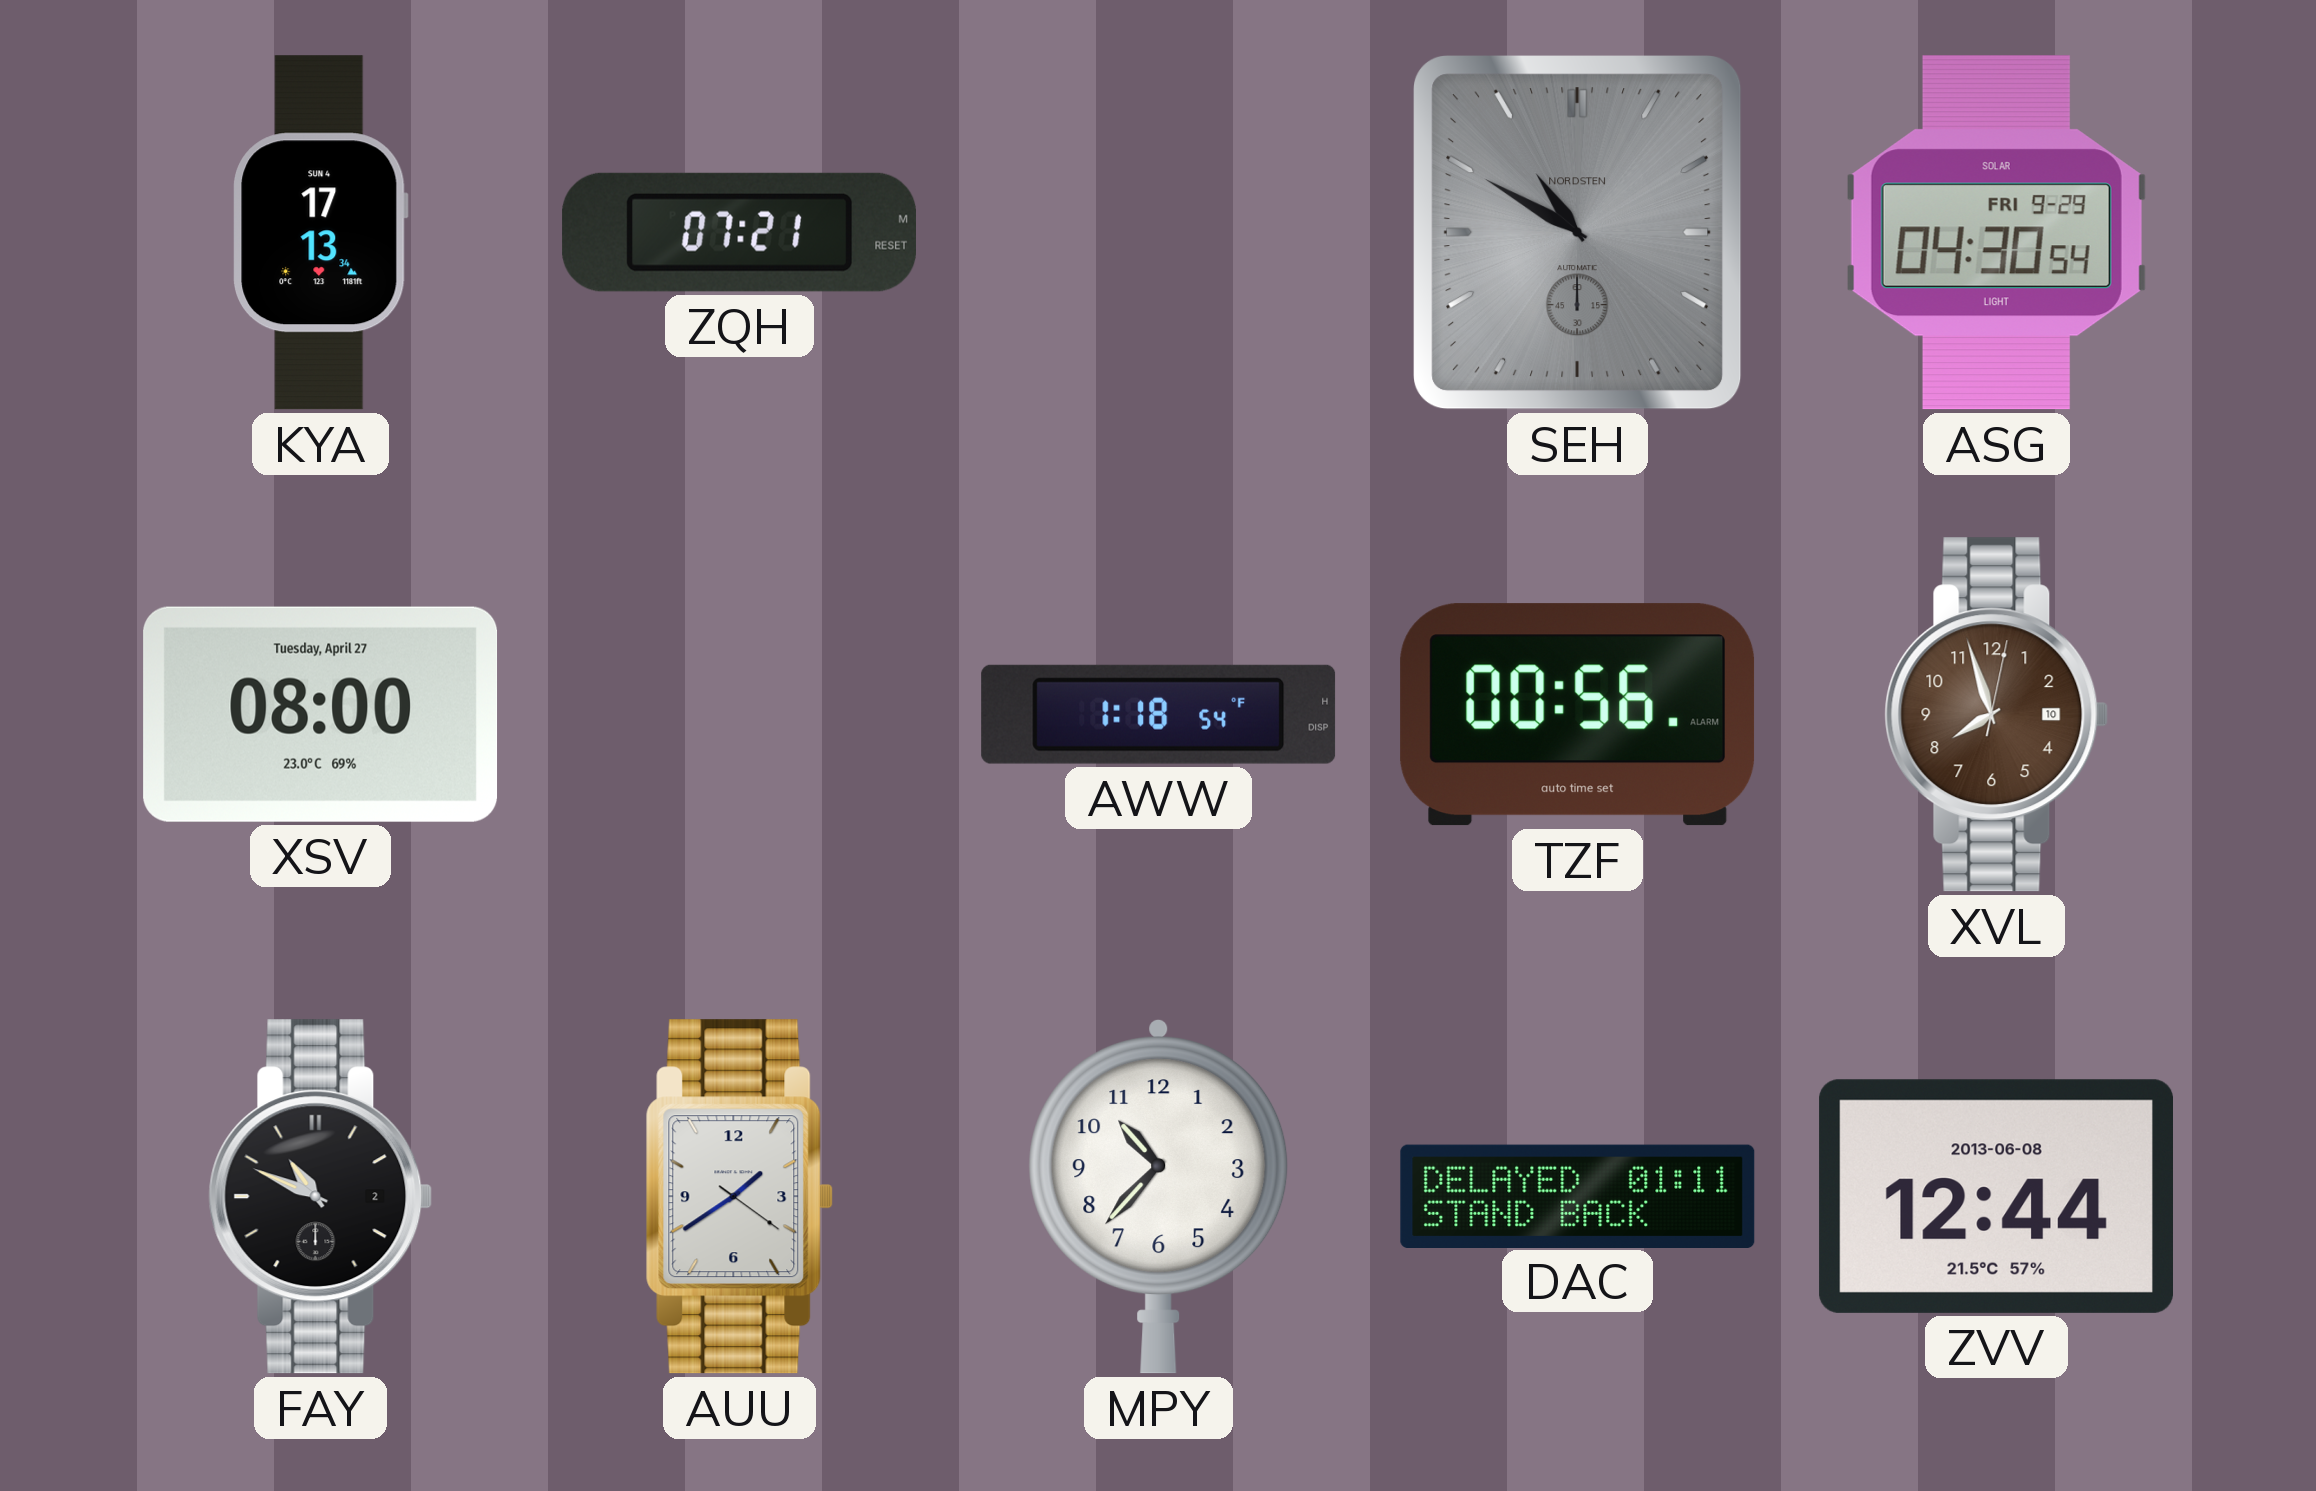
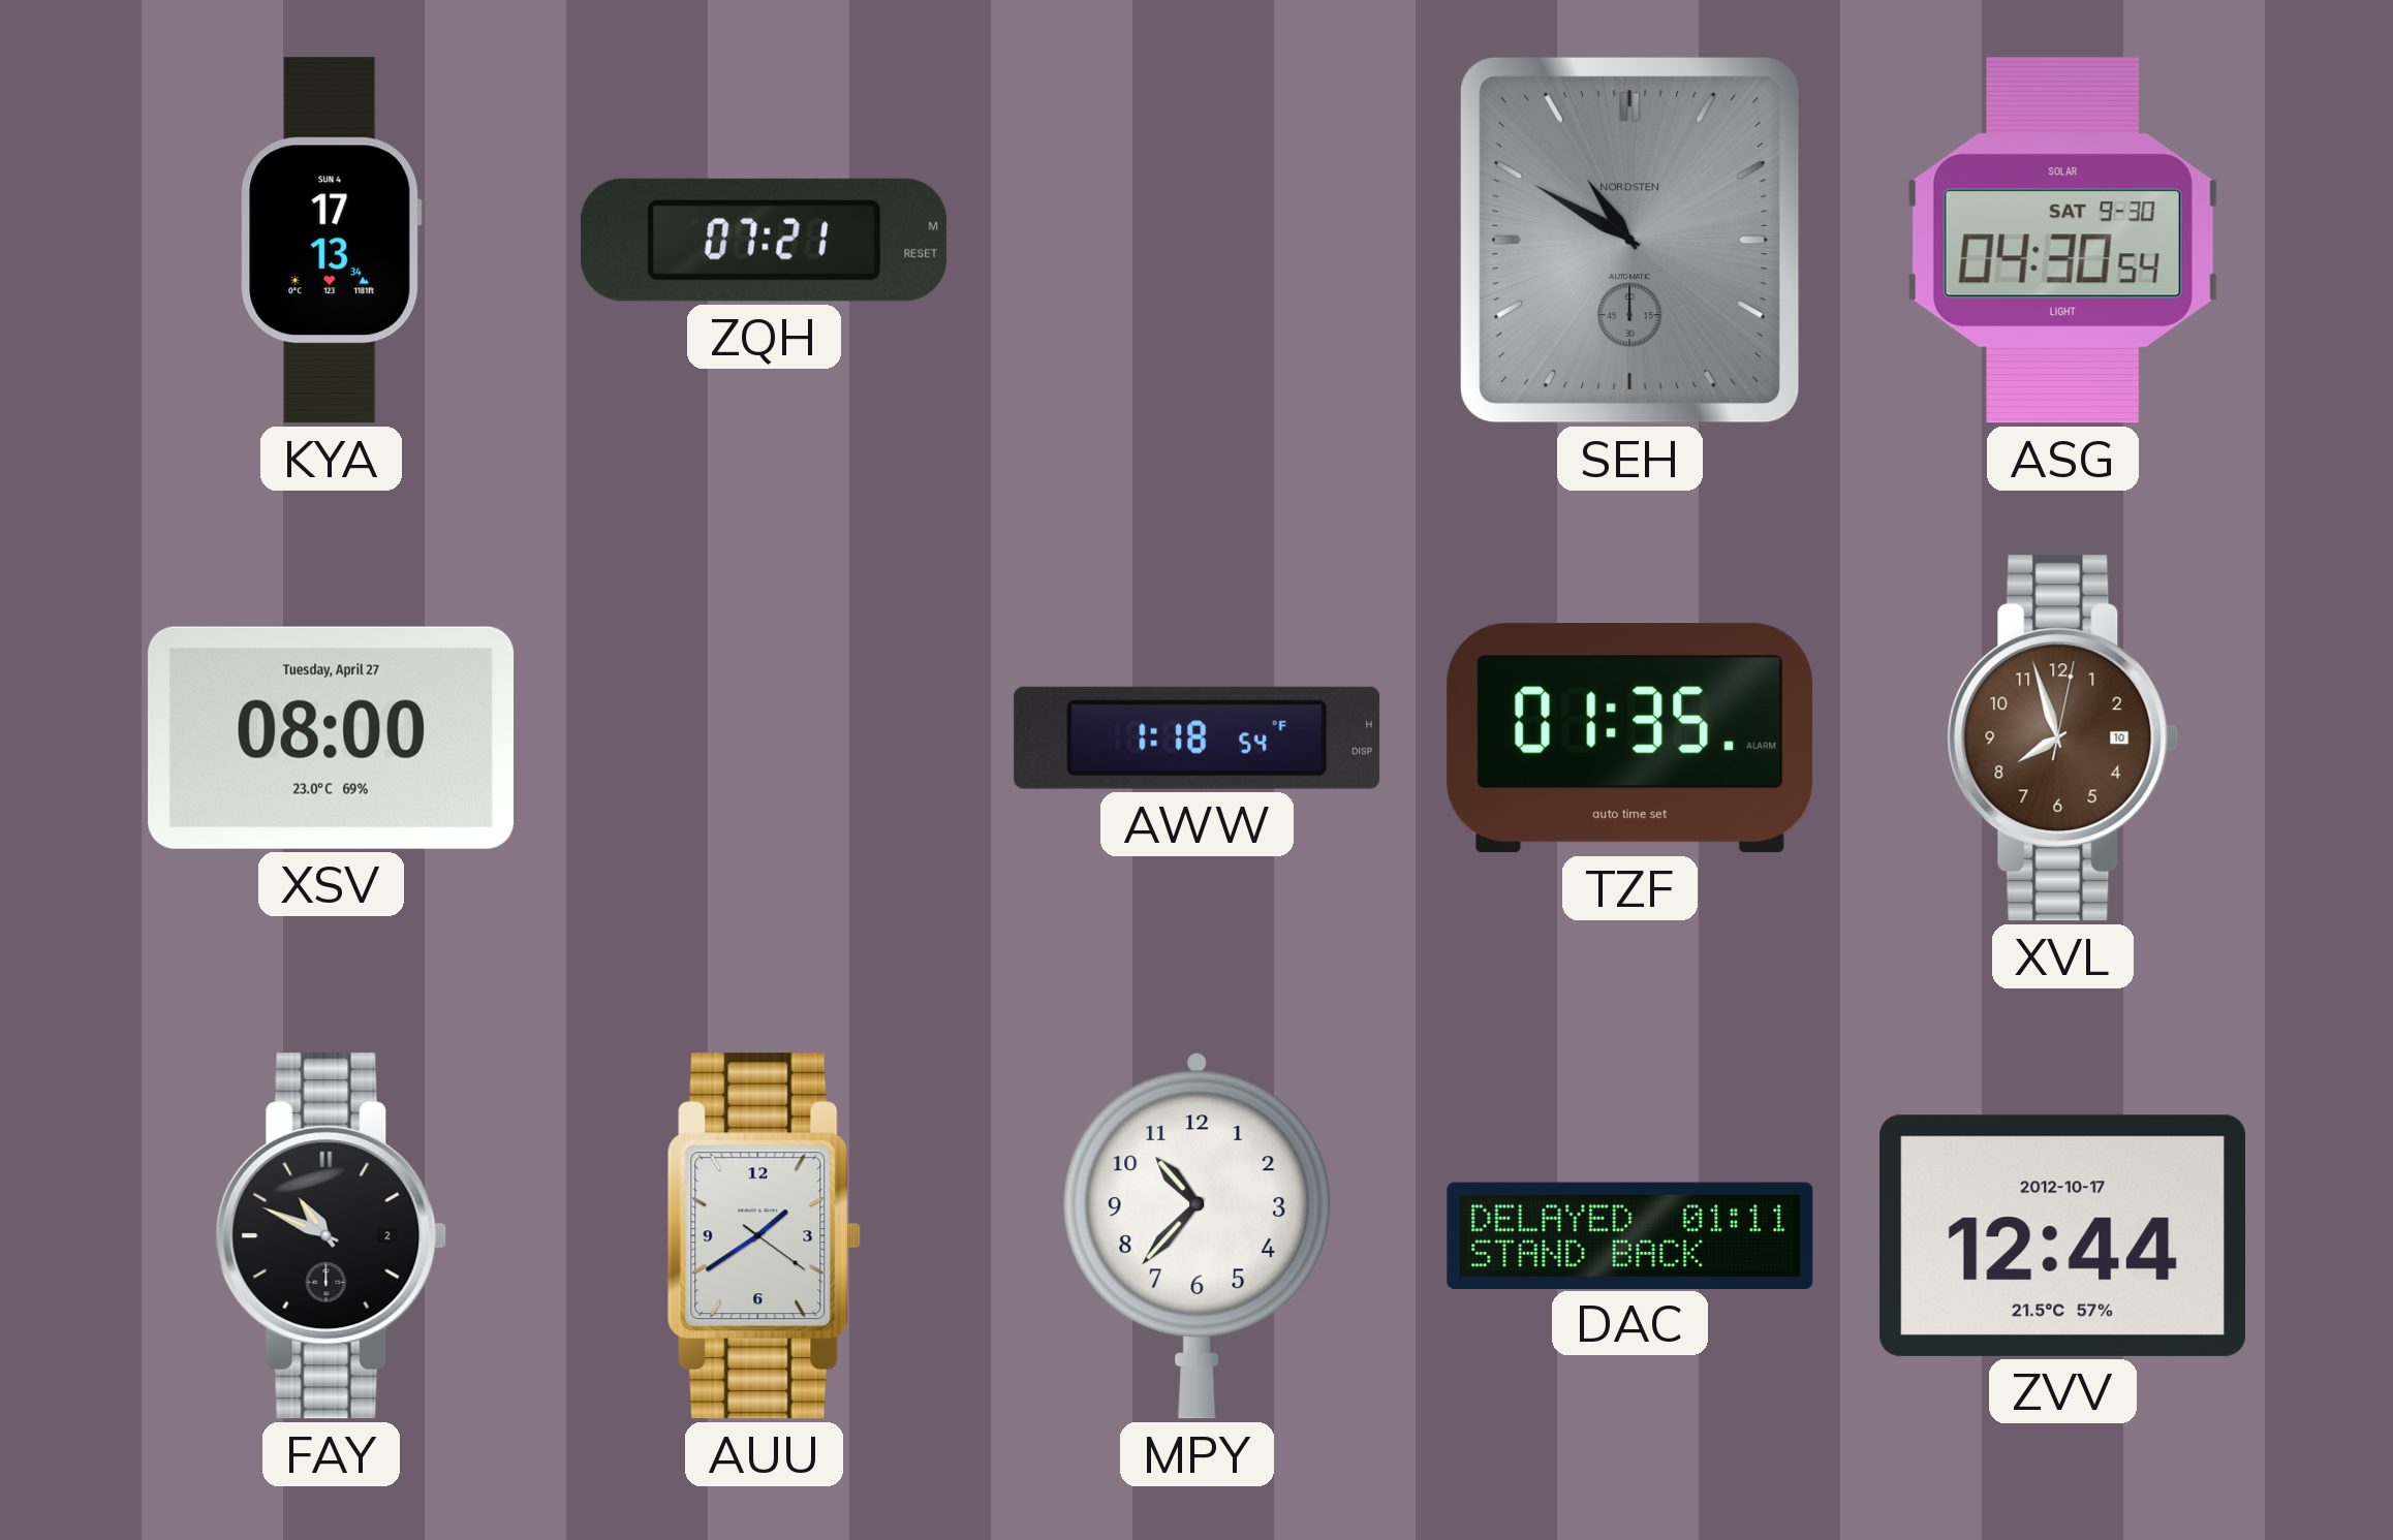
ASG date: FRI 9-29 -> SAT 9-30
TZF: 00:56 -> 01:35
ZVV date: 2013-06-08 -> 2012-10-17
